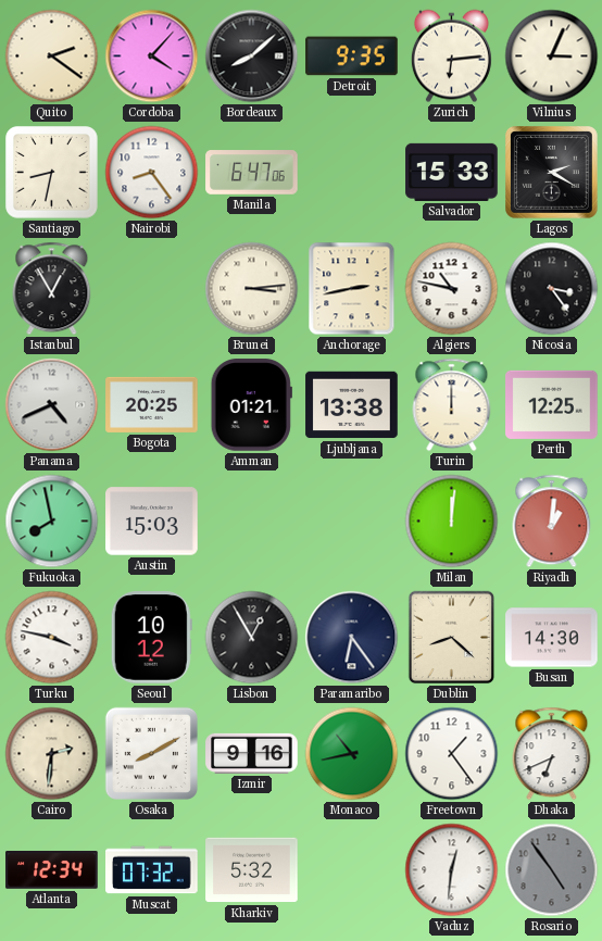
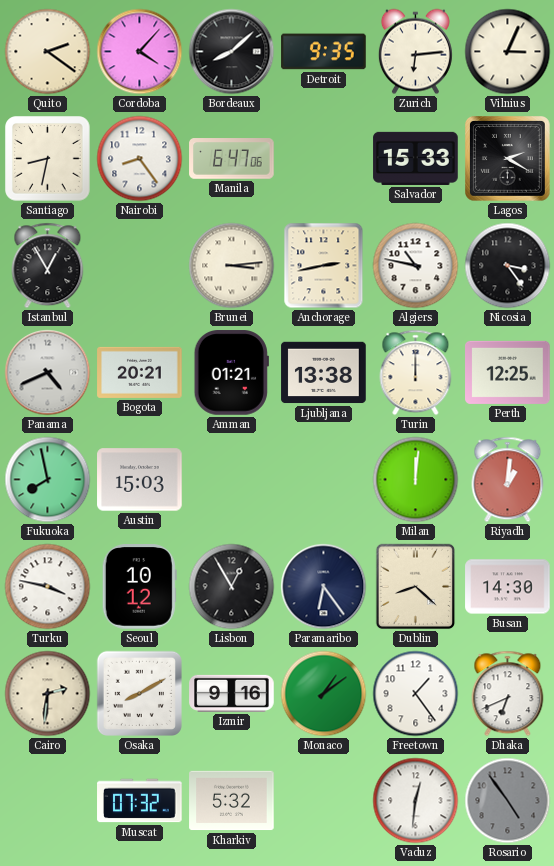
Bogota: 20:25 -> 20:21
Monaco: 10:43 -> 1:09
Atlanta: 12:34 -> none
